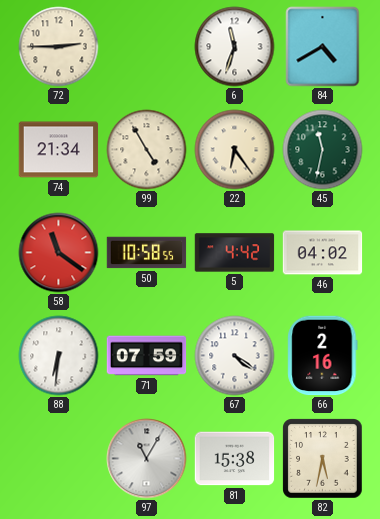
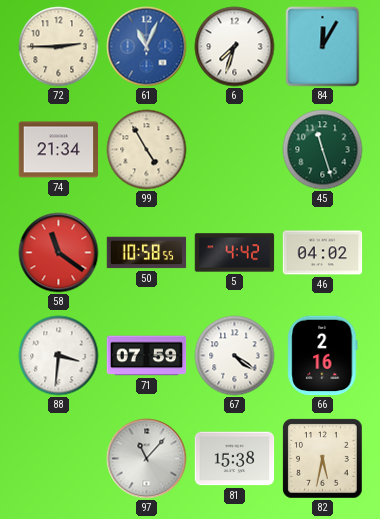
61: none -> 11:04
6: 11:33 -> 7:33
84: 4:40 -> 12:05
22: 6:24 -> none
45: 11:32 -> 11:27
88: 6:31 -> 3:31
97: 11:05 -> 11:07
